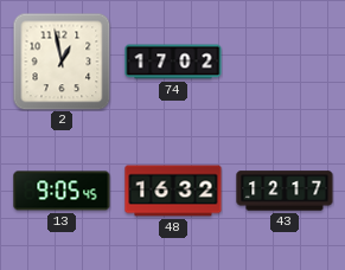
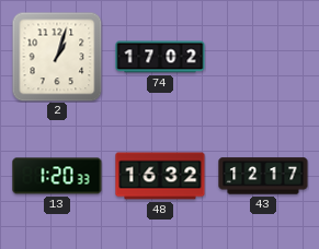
2: 12:58 -> 1:03
13: 9:05 -> 1:20
